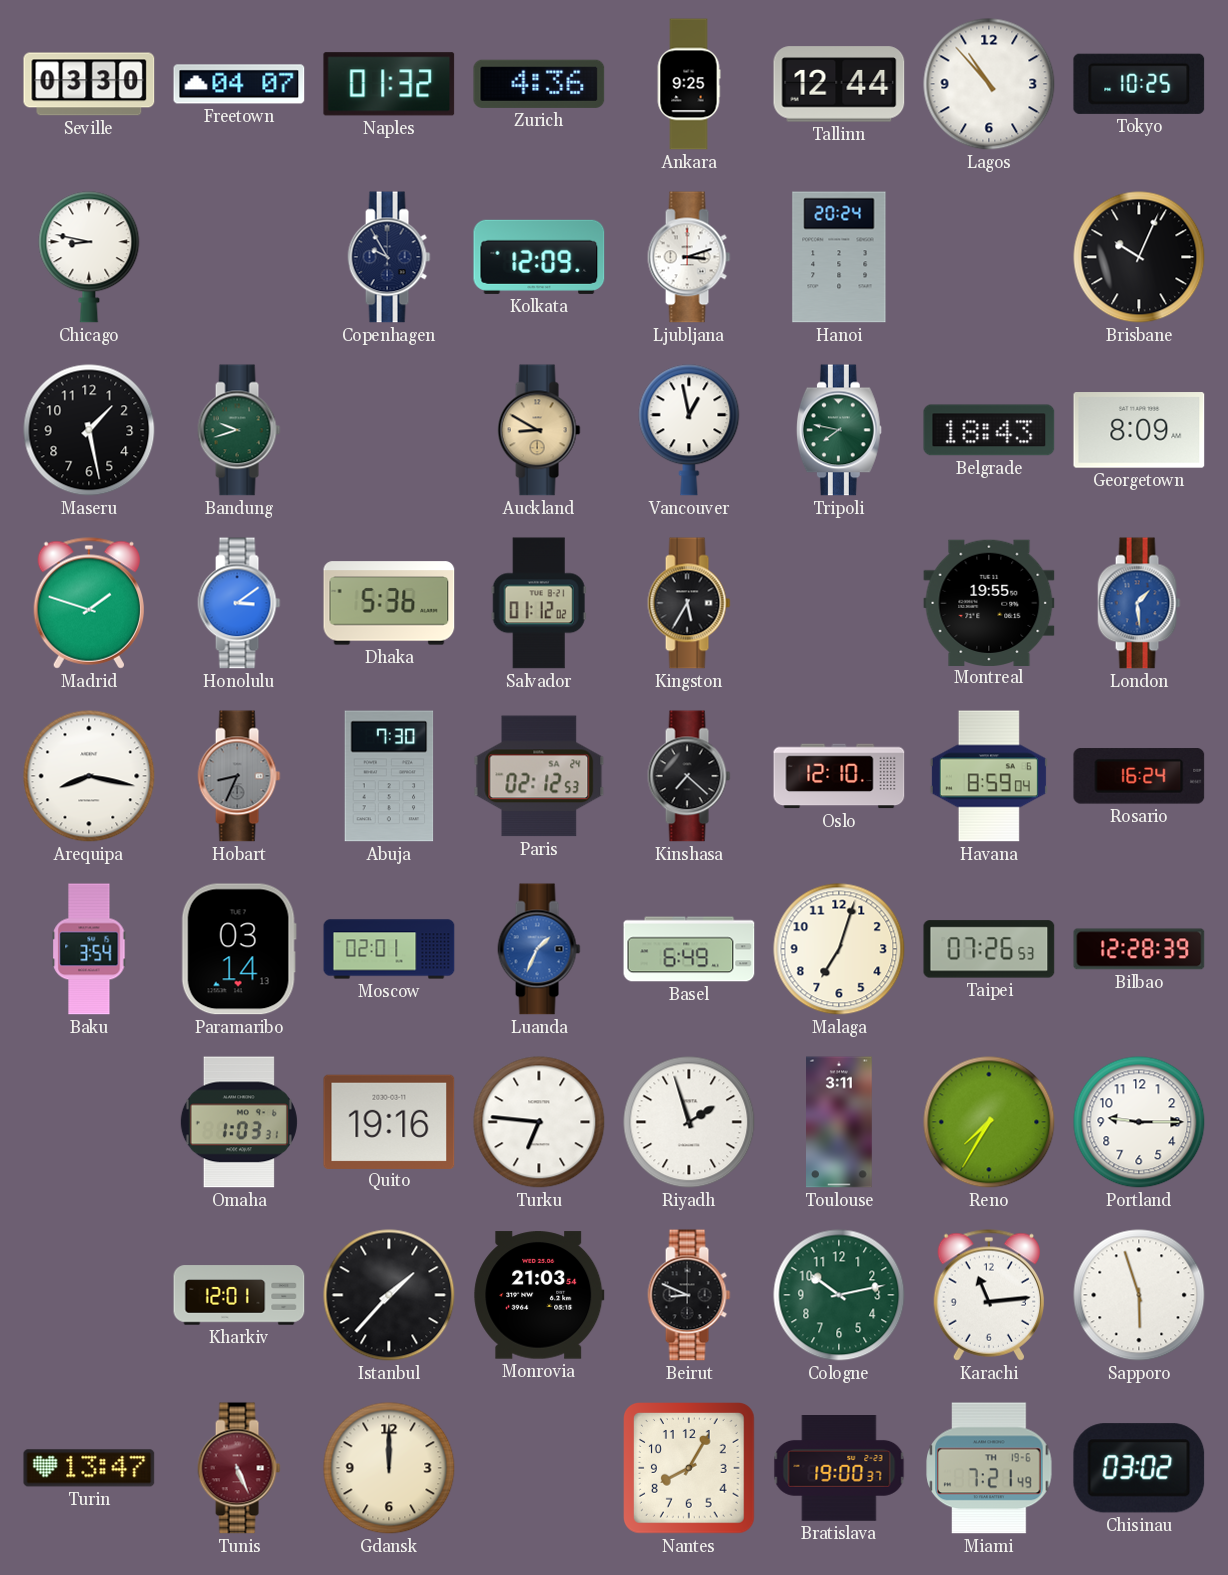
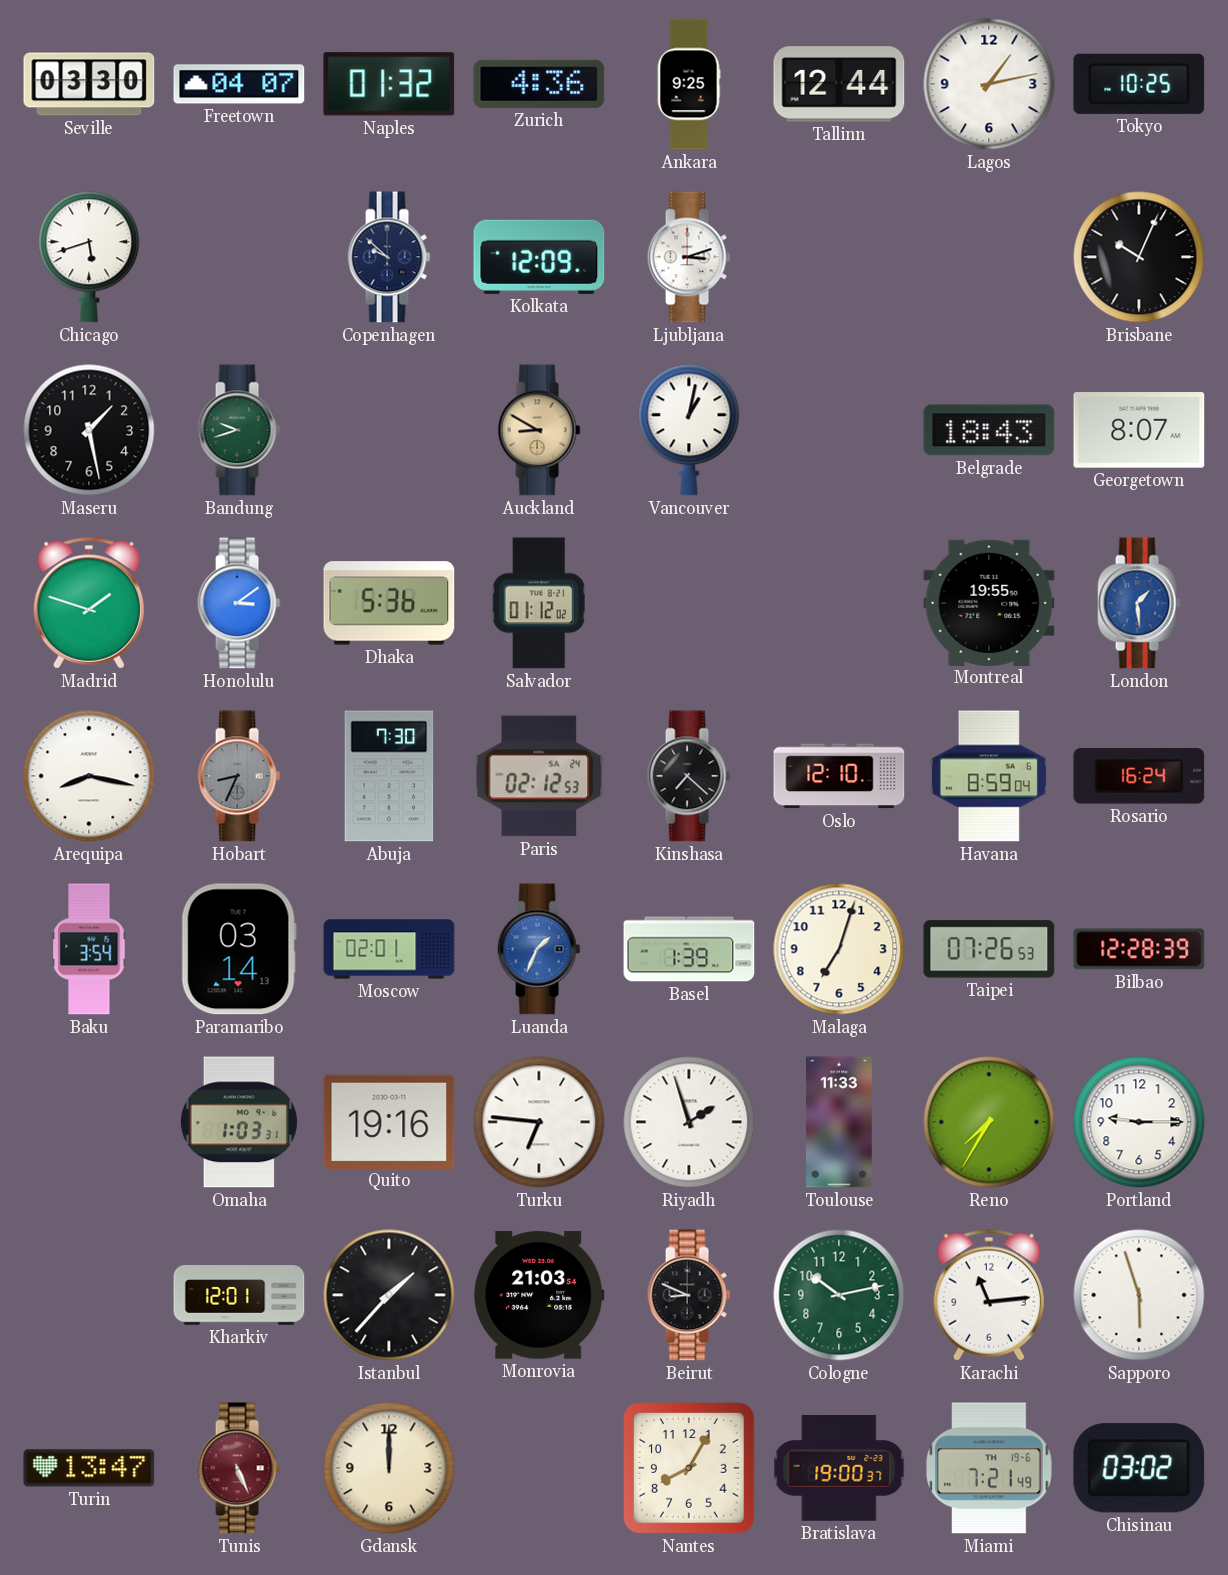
Lagos: 10:53 -> 1:13
Chicago: 8:47 -> 5:42
Copenhagen: 9:55 -> 9:52
Hanoi: 20:24 -> none
Vancouver: 12:58 -> 1:02
Tripoli: 7:47 -> none
Georgetown: 8:09 -> 8:07
Kingston: 5:35 -> none
Basel: 6:49 -> 1:39
Toulouse: 3:11 -> 11:33
